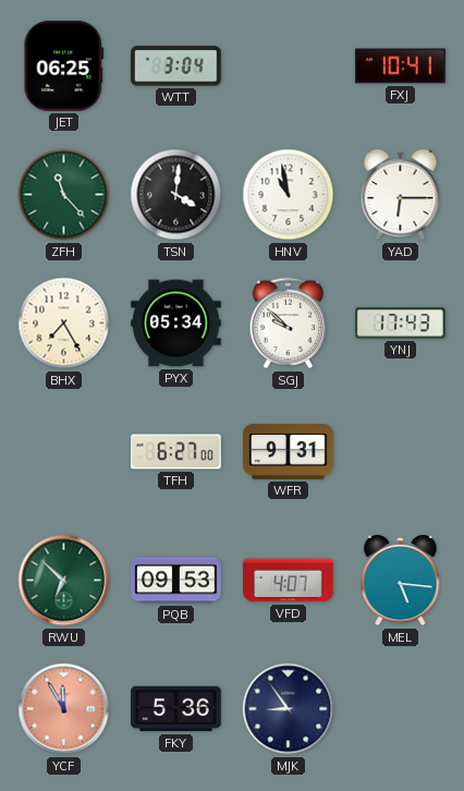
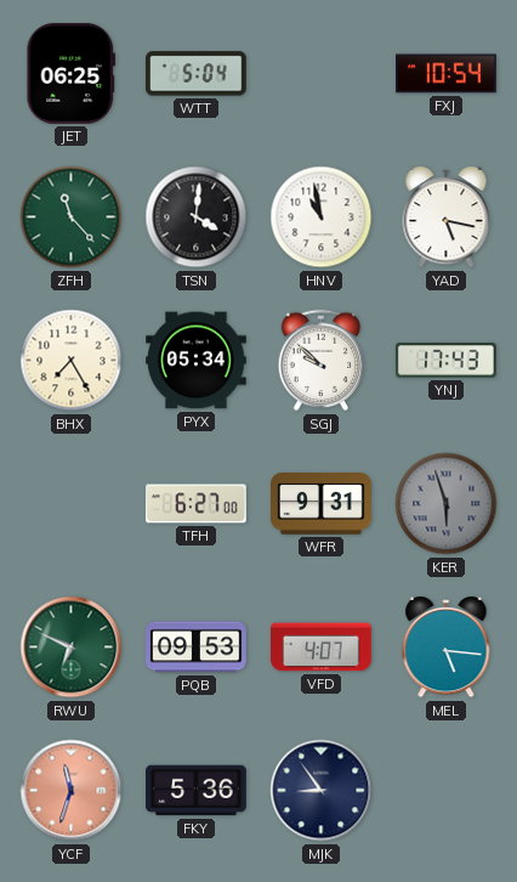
WTT: 3:04 -> 5:04
FXJ: 10:41 -> 10:54
YAD: 6:15 -> 5:17
KER: none -> 5:57
RWU: 6:52 -> 6:49
YCF: 11:55 -> 11:33
